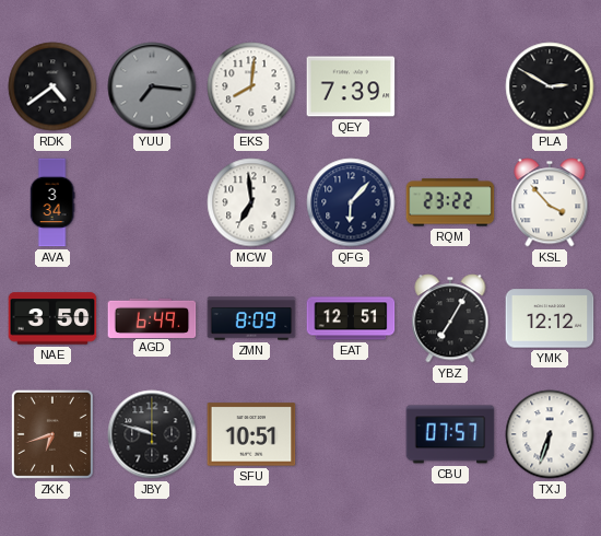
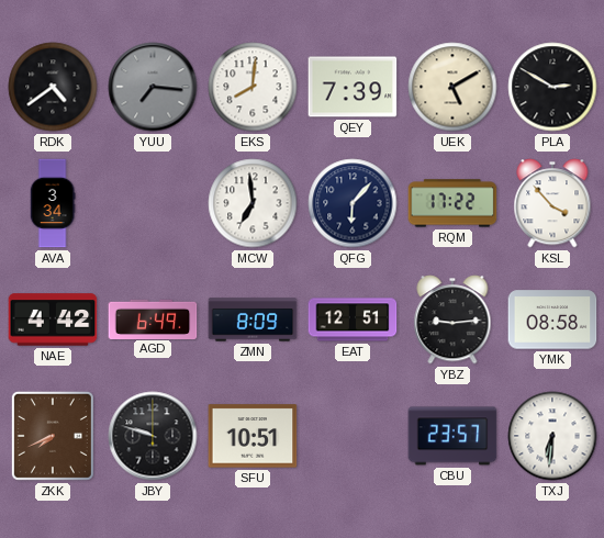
UEK: none -> 5:10
RQM: 23:22 -> 17:22
NAE: 3:50 -> 4:42
YBZ: 7:05 -> 9:14
YMK: 12:12 -> 08:58
ZKK: 6:42 -> 7:41
CBU: 07:57 -> 23:57
TXJ: 6:33 -> 6:31
